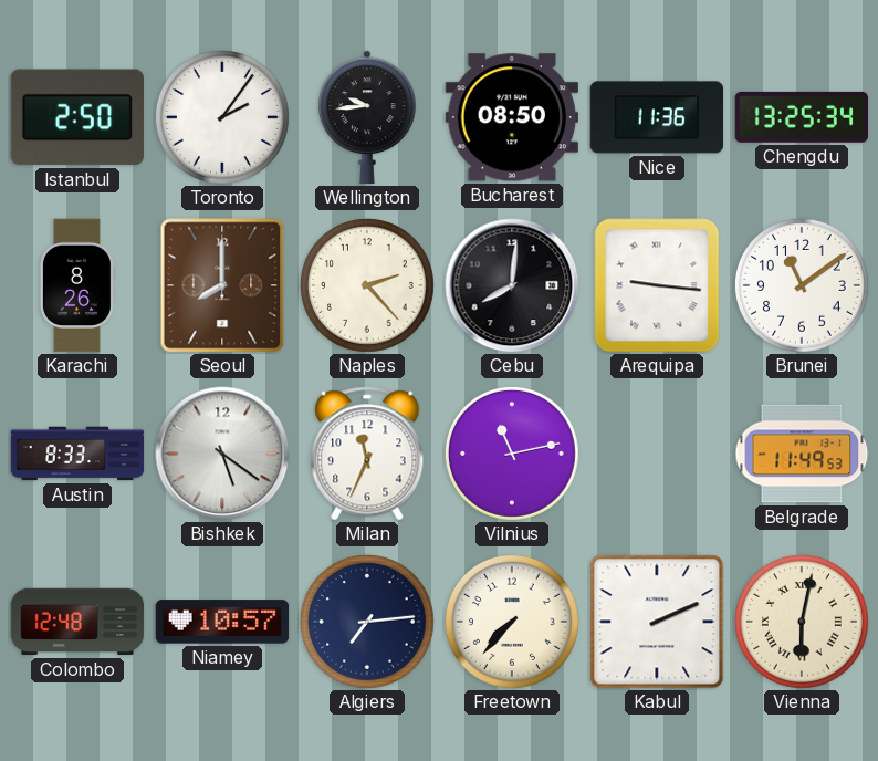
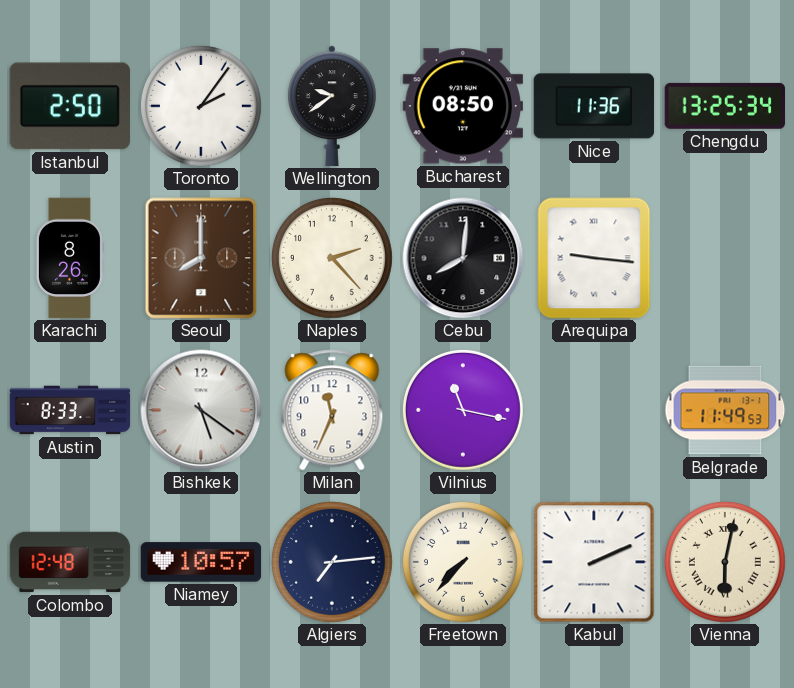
Wellington: 9:44 -> 9:39
Brunei: 11:09 -> none
Vilnius: 11:13 -> 11:17
